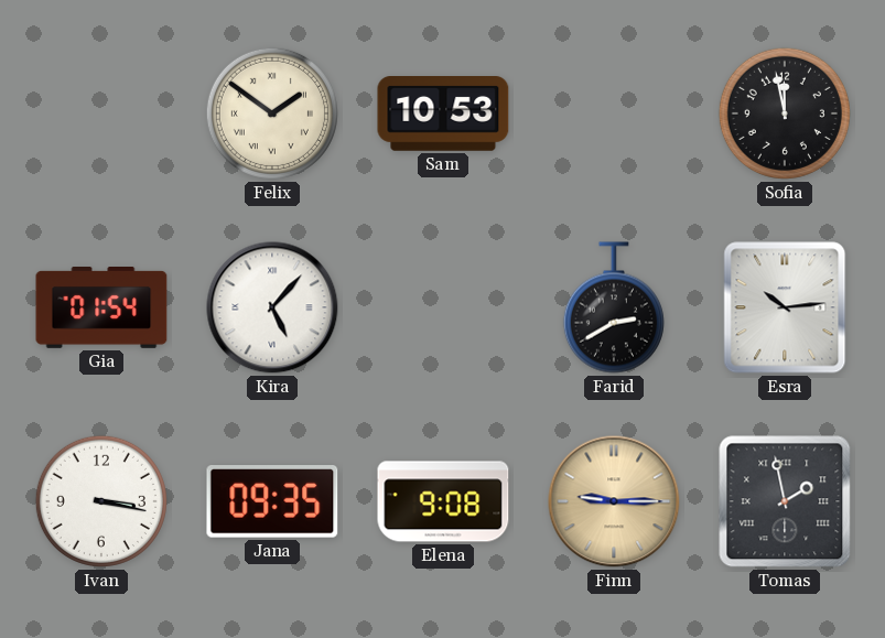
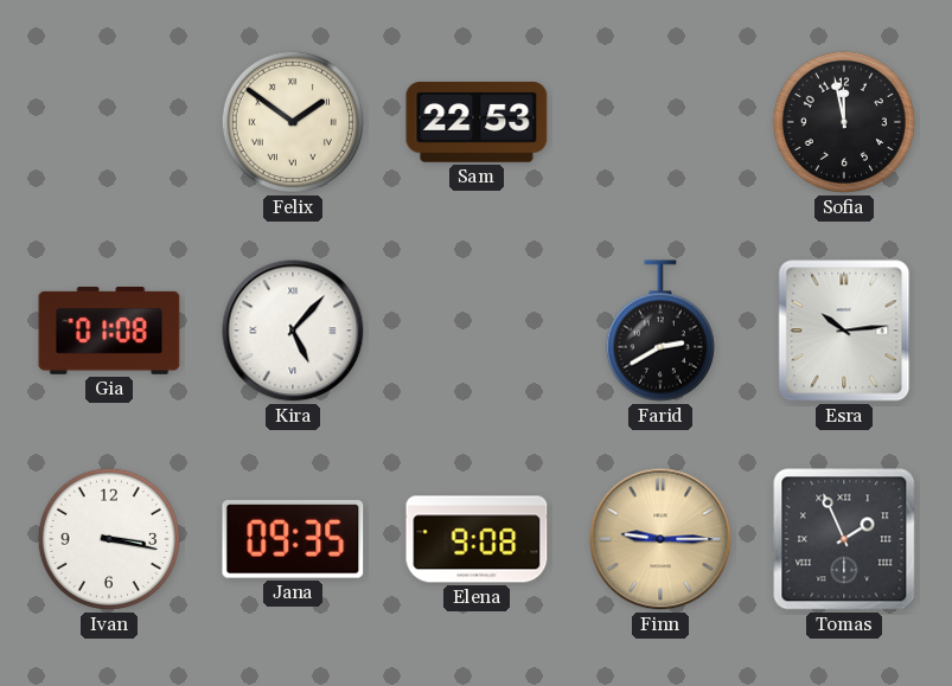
Sam: 10:53 -> 22:53
Gia: 01:54 -> 01:08
Tomas: 1:58 -> 1:56
